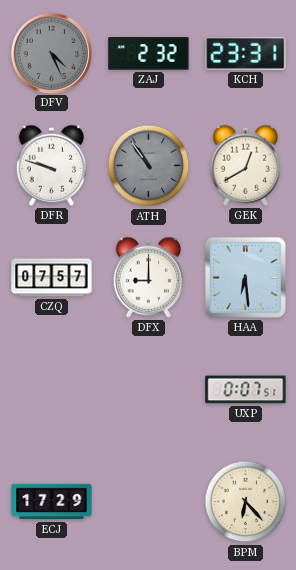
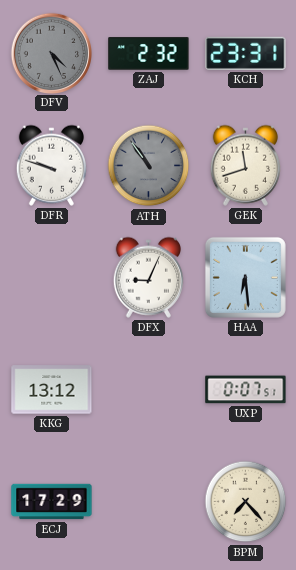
GEK: 12:40 -> 11:42
CZQ: 07:57 -> none
DFX: 9:00 -> 9:04
KKG: none -> 13:12
BPM: 6:23 -> 7:23
